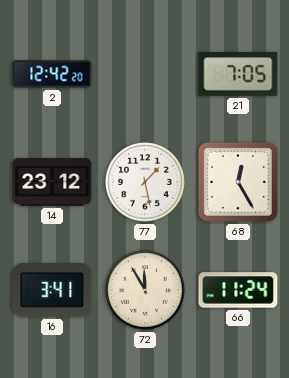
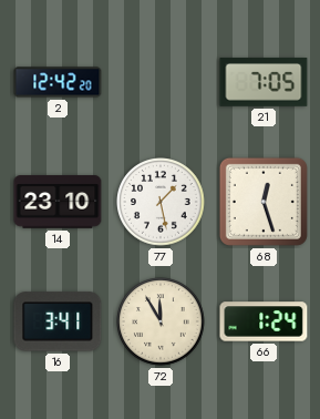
14: 23:12 -> 23:10
68: 12:25 -> 12:27
66: 11:24 -> 1:24
